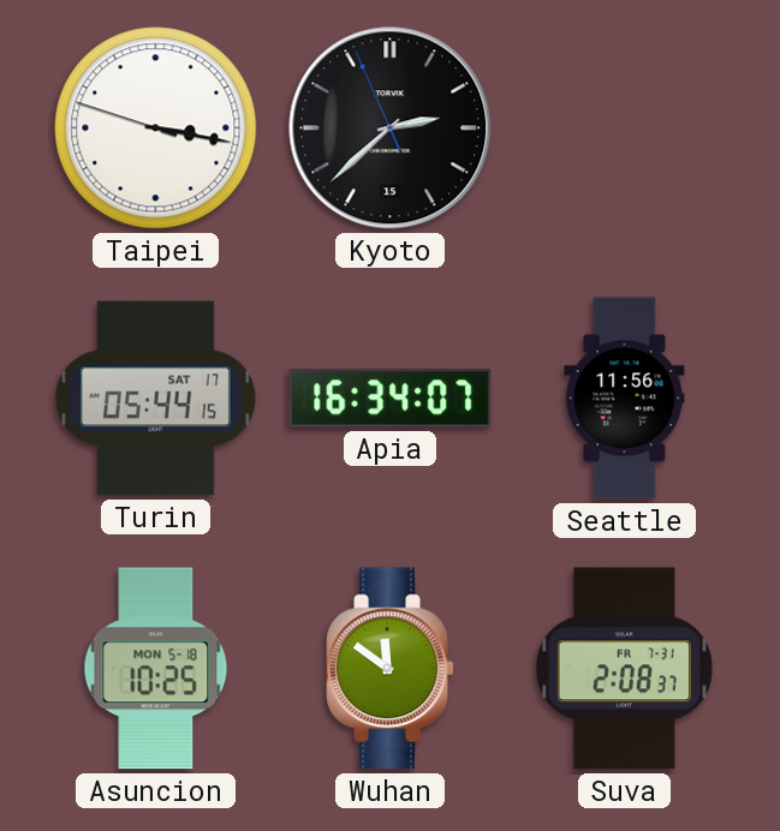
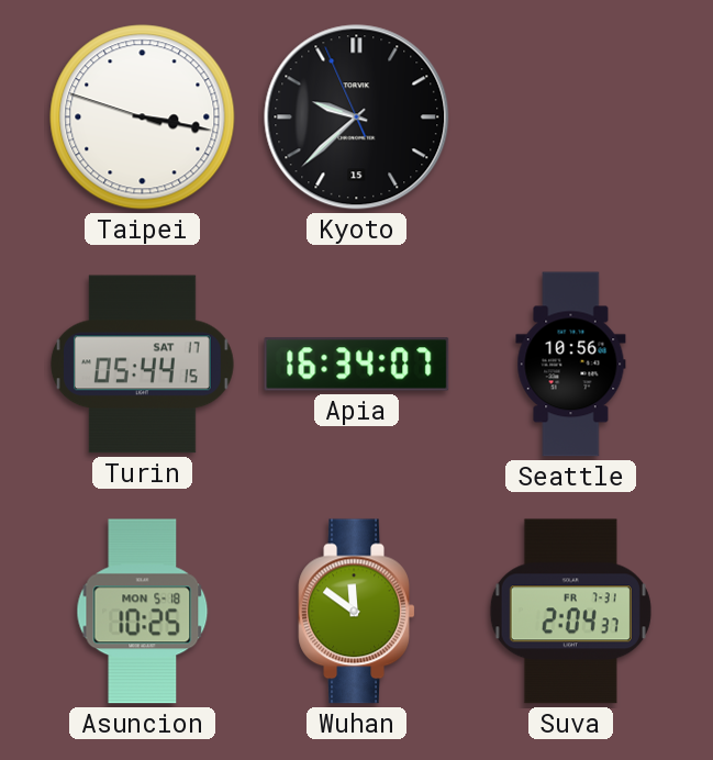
Kyoto: 2:37 -> 9:37
Seattle: 11:56 -> 10:56
Suva: 2:08 -> 2:04
